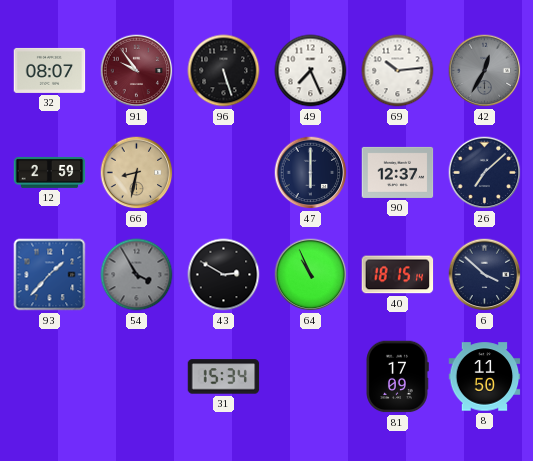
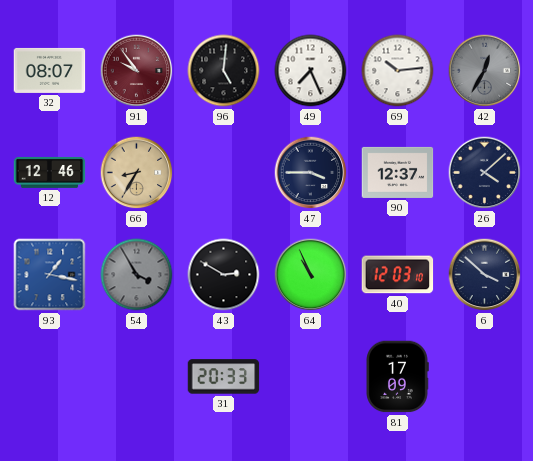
96: 5:27 -> 5:01
12: 2:59 -> 12:46
66: 8:32 -> 8:35
47: 6:00 -> 3:45
26: 7:08 -> 4:08
93: 1:37 -> 1:17
40: 18:15 -> 12:03
31: 15:34 -> 20:33
8: 11:50 -> none
